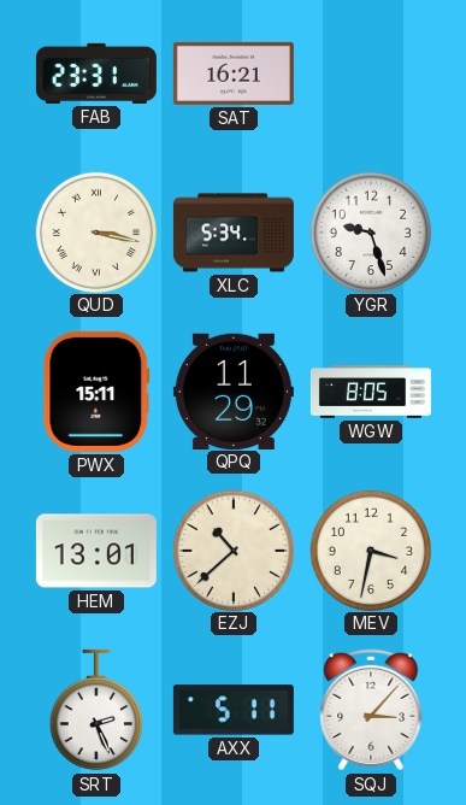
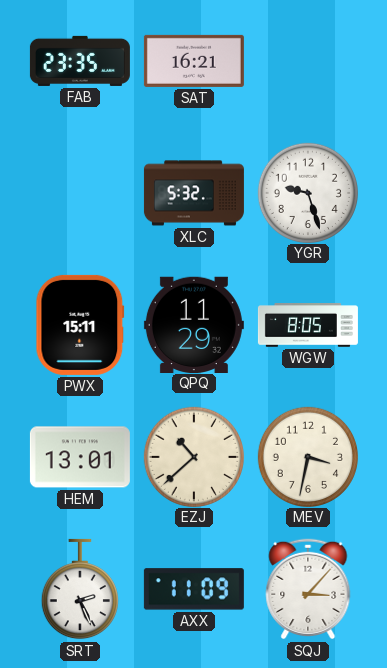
FAB: 23:31 -> 23:35
QUD: 3:17 -> none
XLC: 5:34 -> 5:32
AXX: 5:11 -> 11:09
